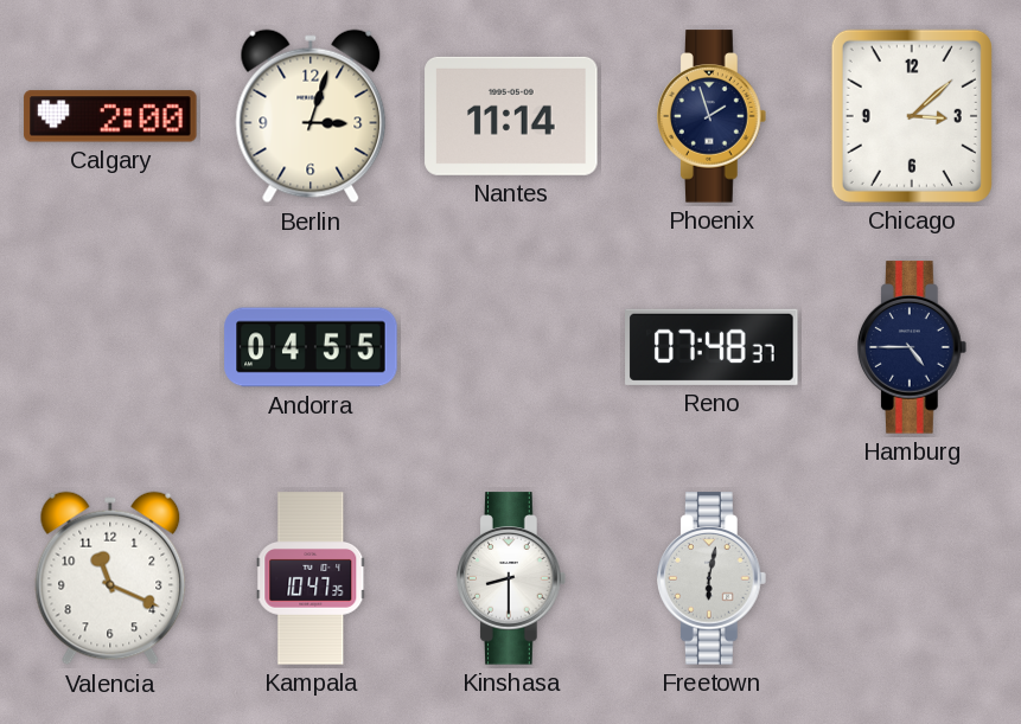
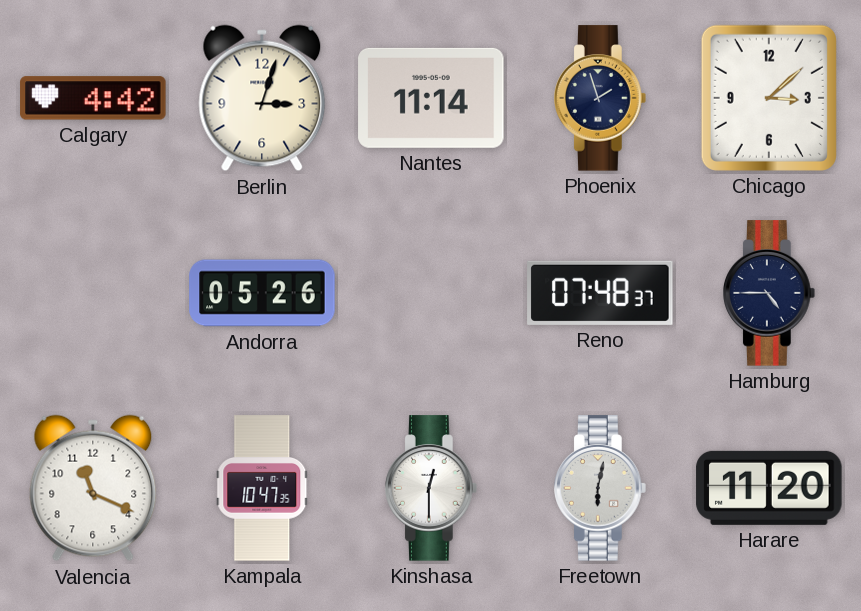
Calgary: 2:00 -> 4:42
Andorra: 04:55 -> 05:26
Kinshasa: 8:30 -> 12:30
Harare: none -> 11:20
